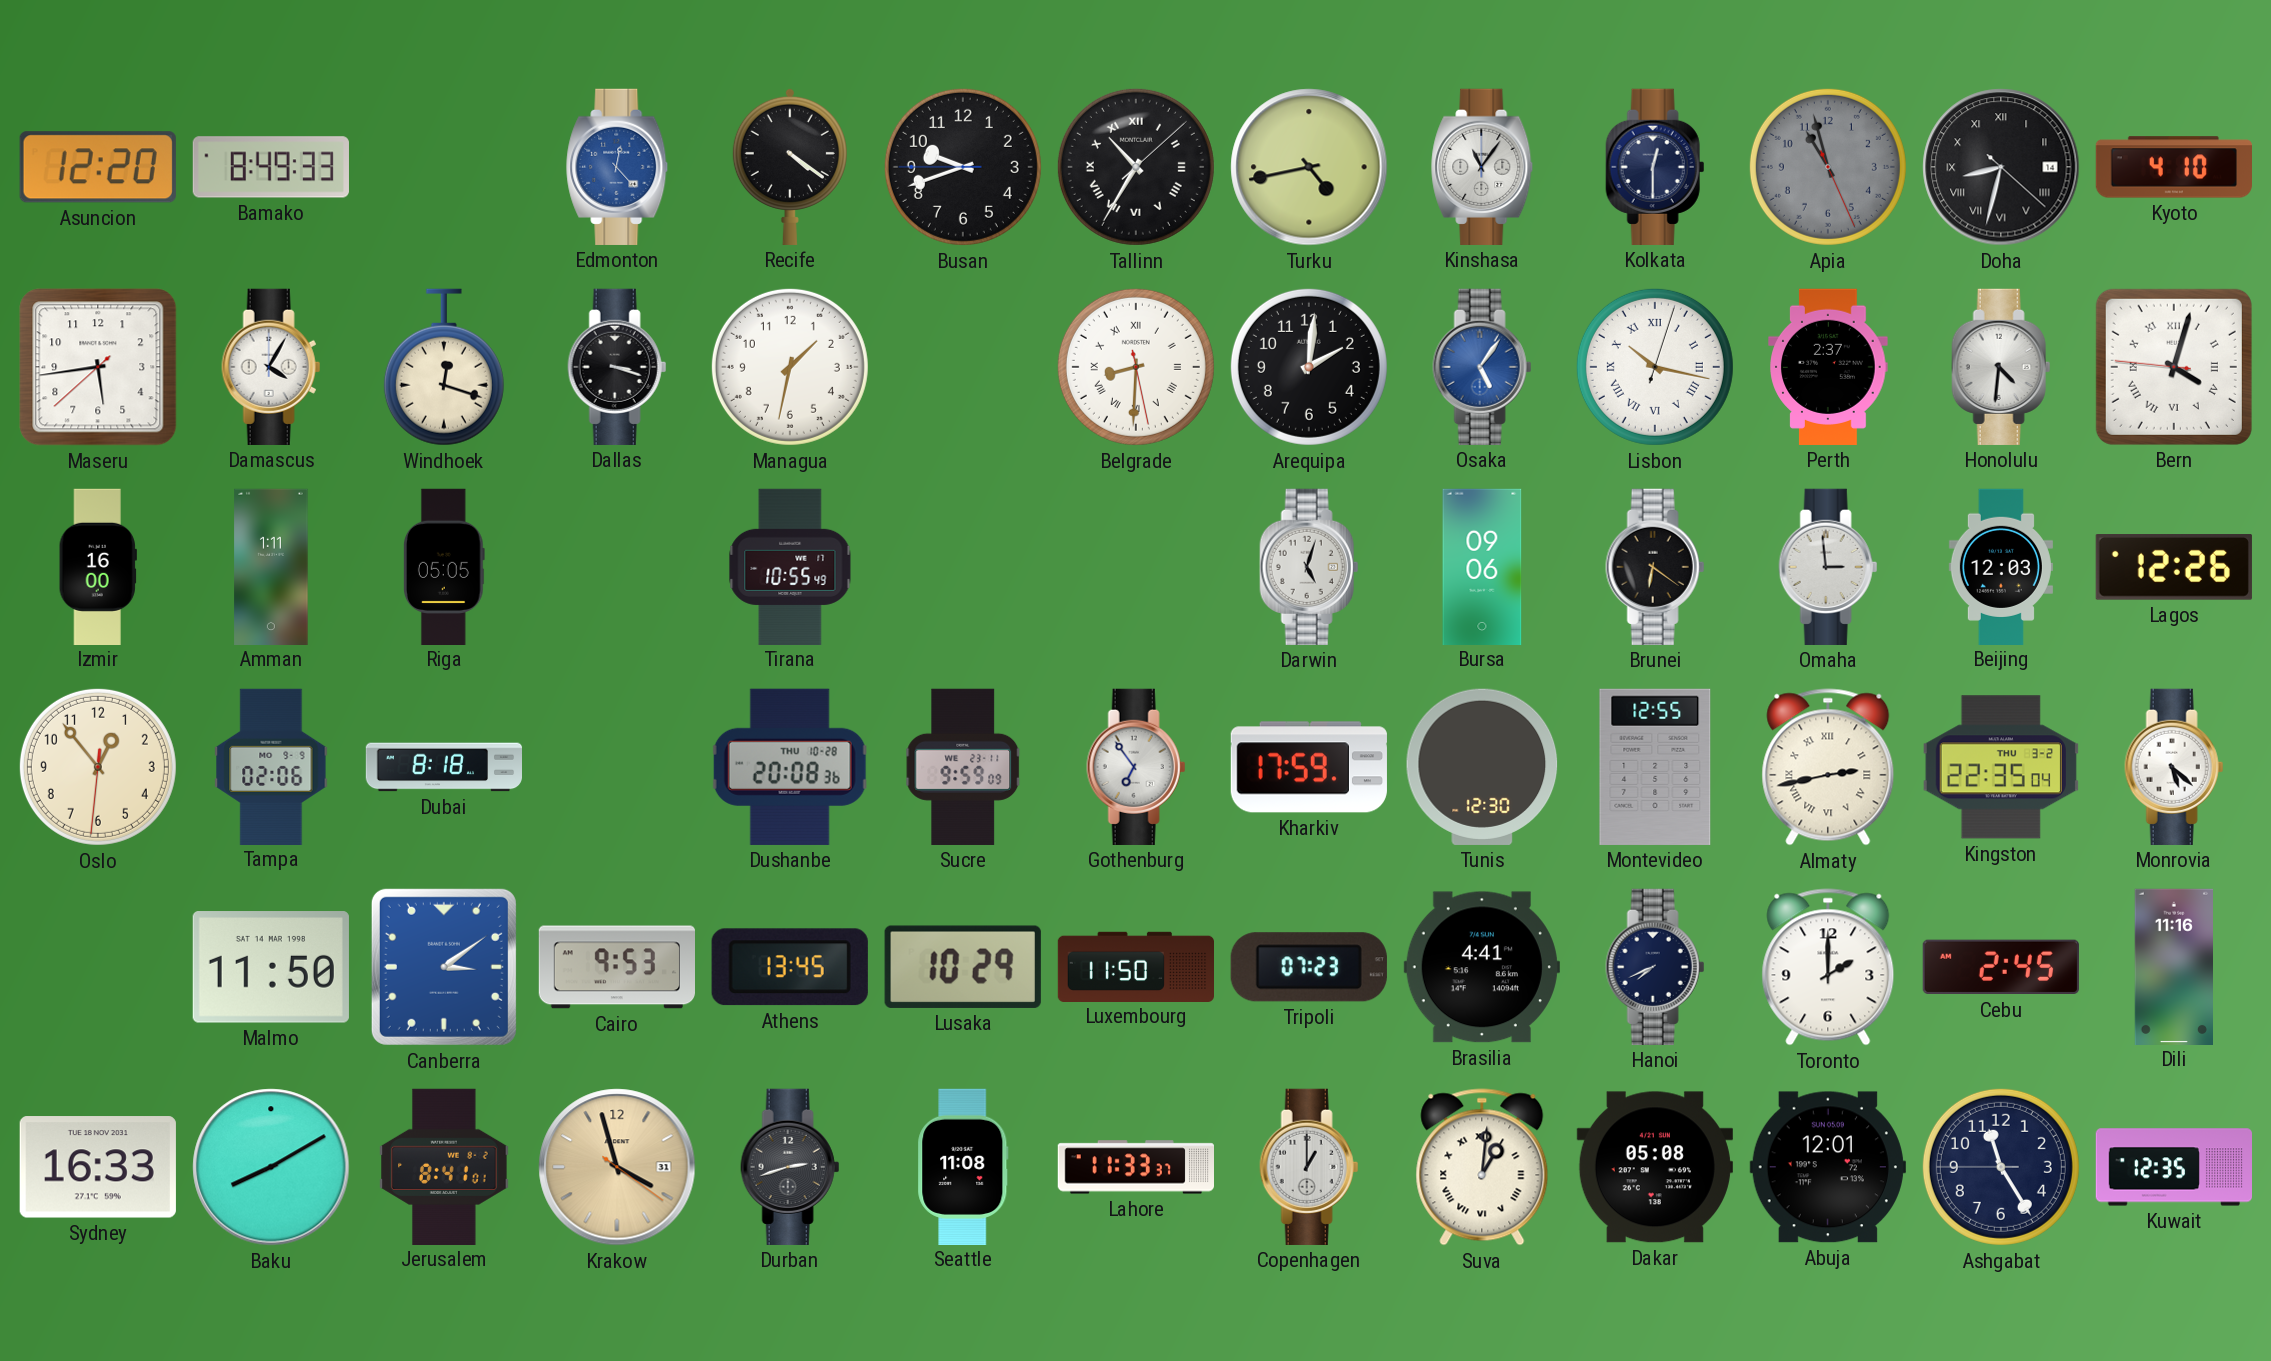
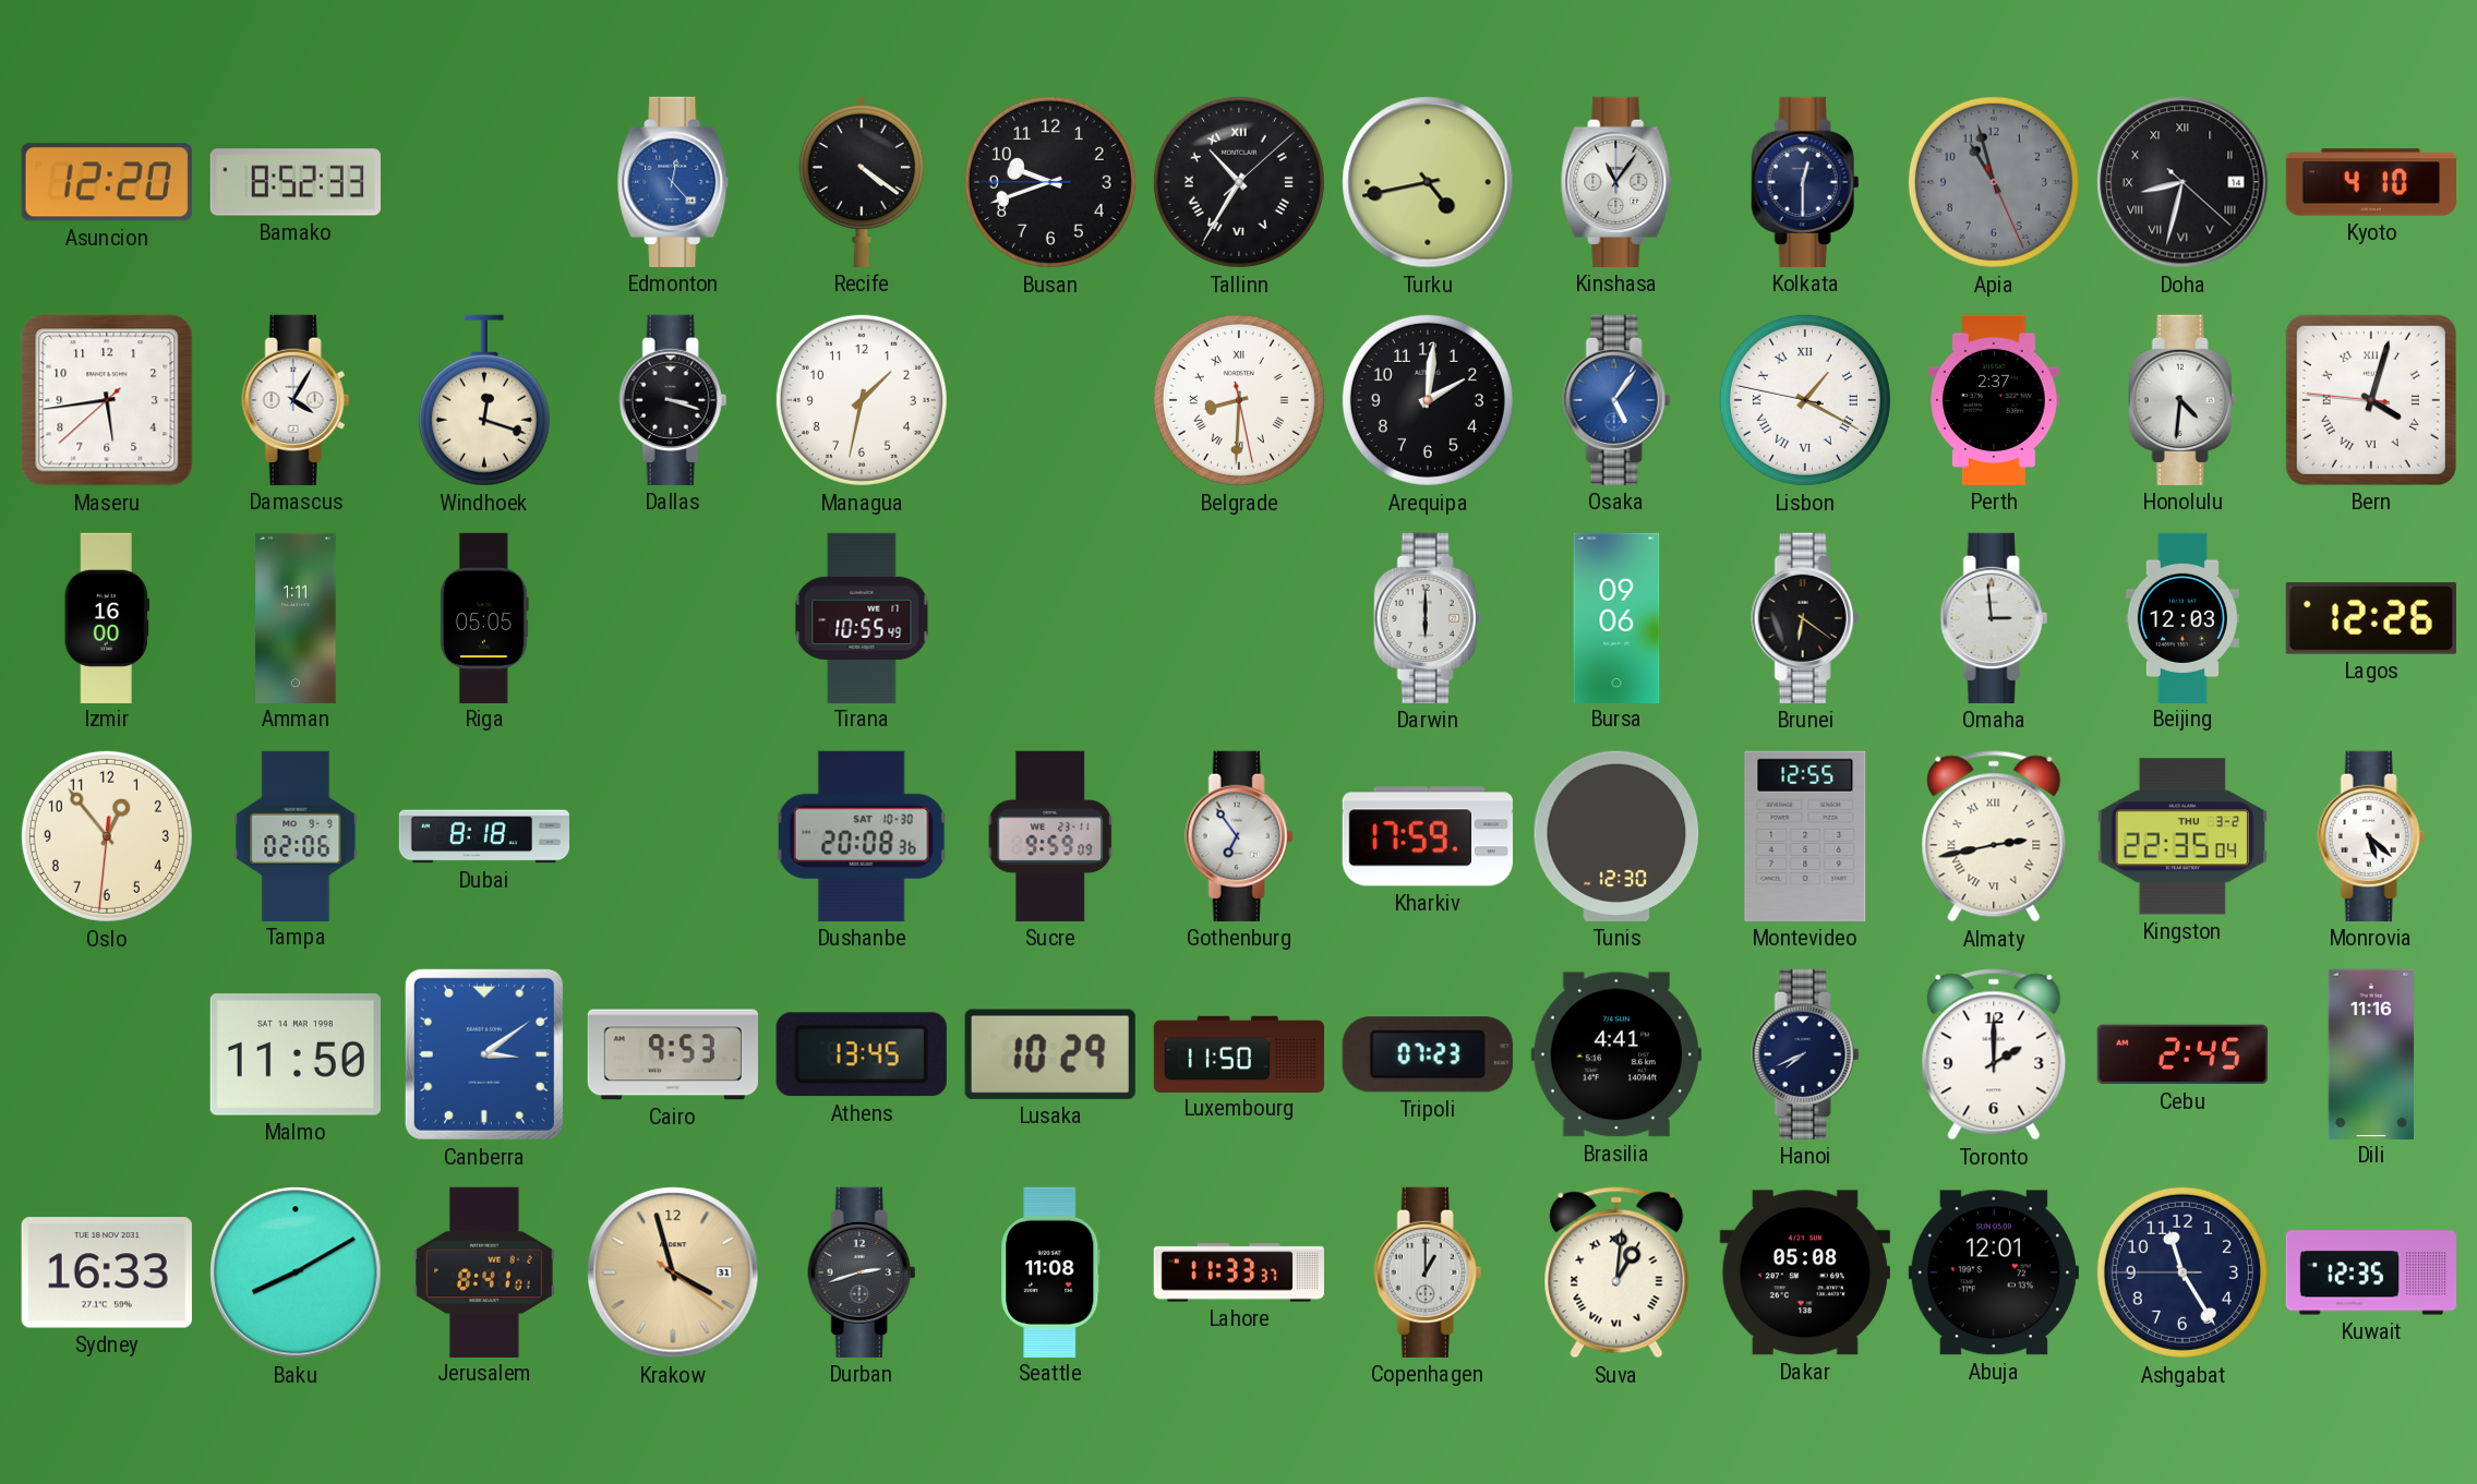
Bamako: 8:49 -> 8:52
Lisbon: 10:17 -> 1:19
Darwin: 5:03 -> 6:00
Dushanbe date: THU 10-28 -> SAT 10-30
